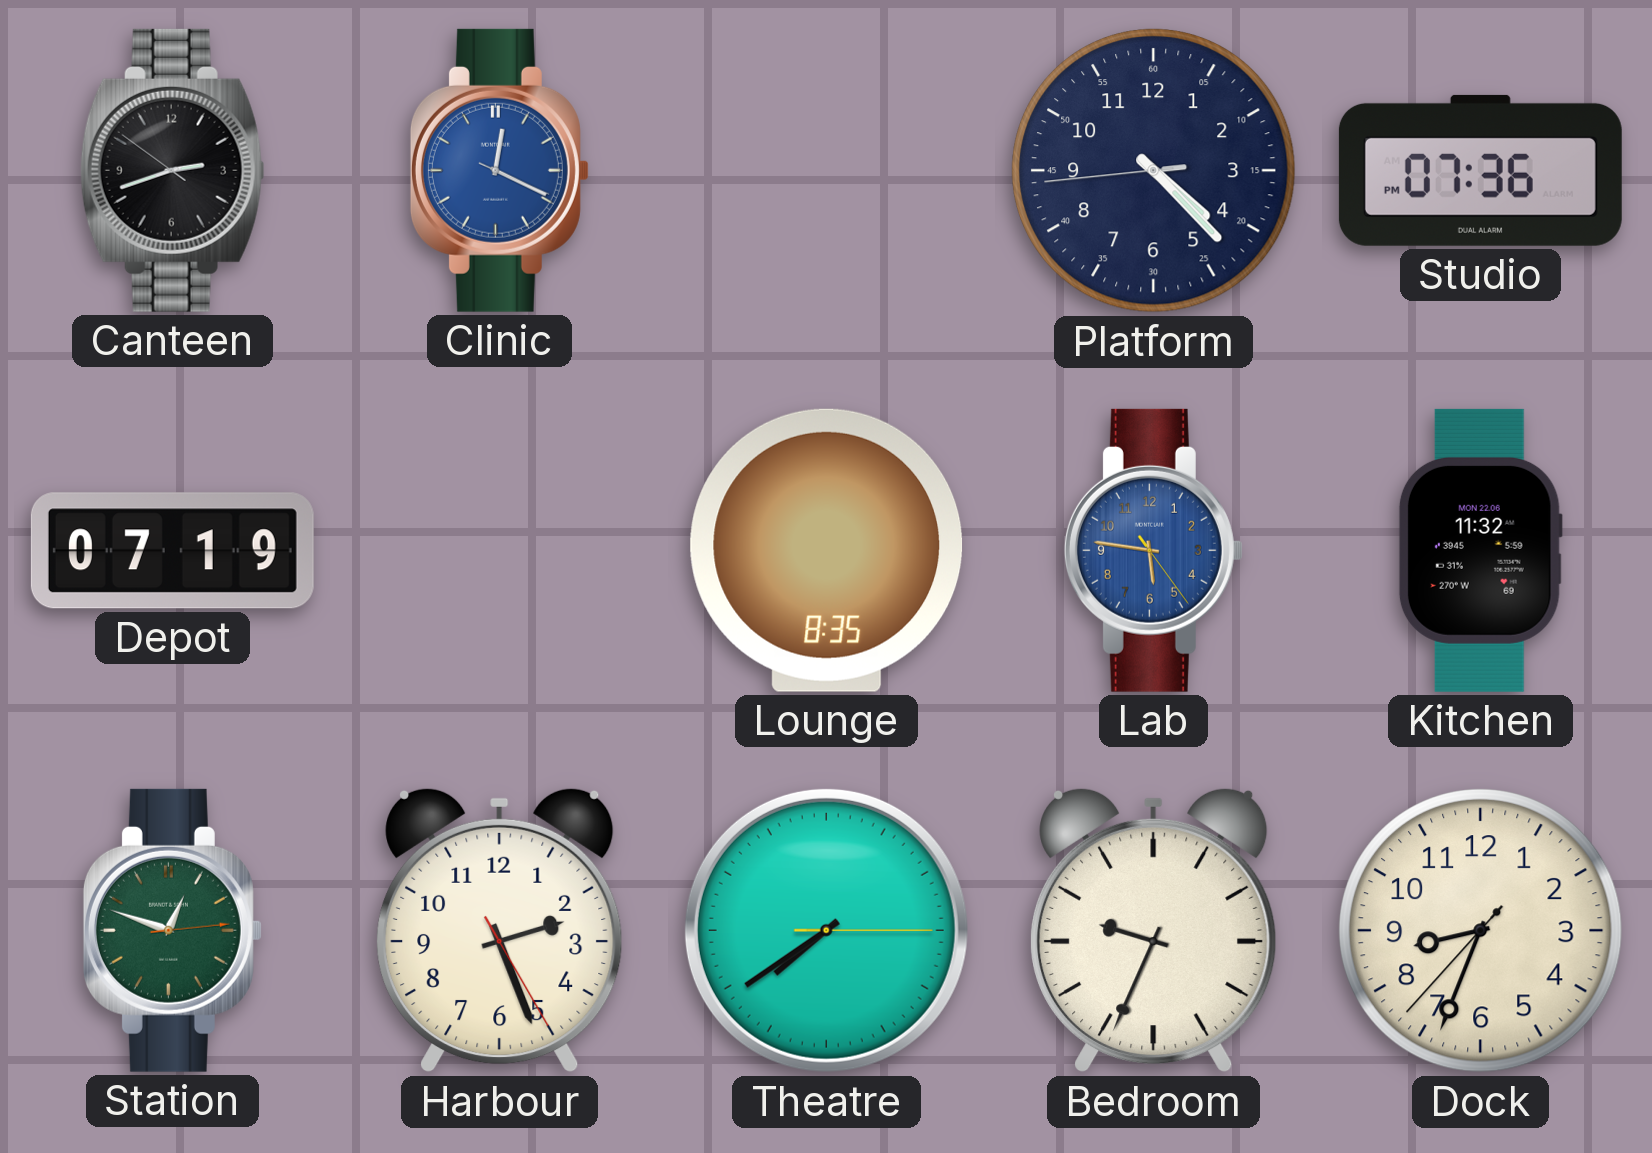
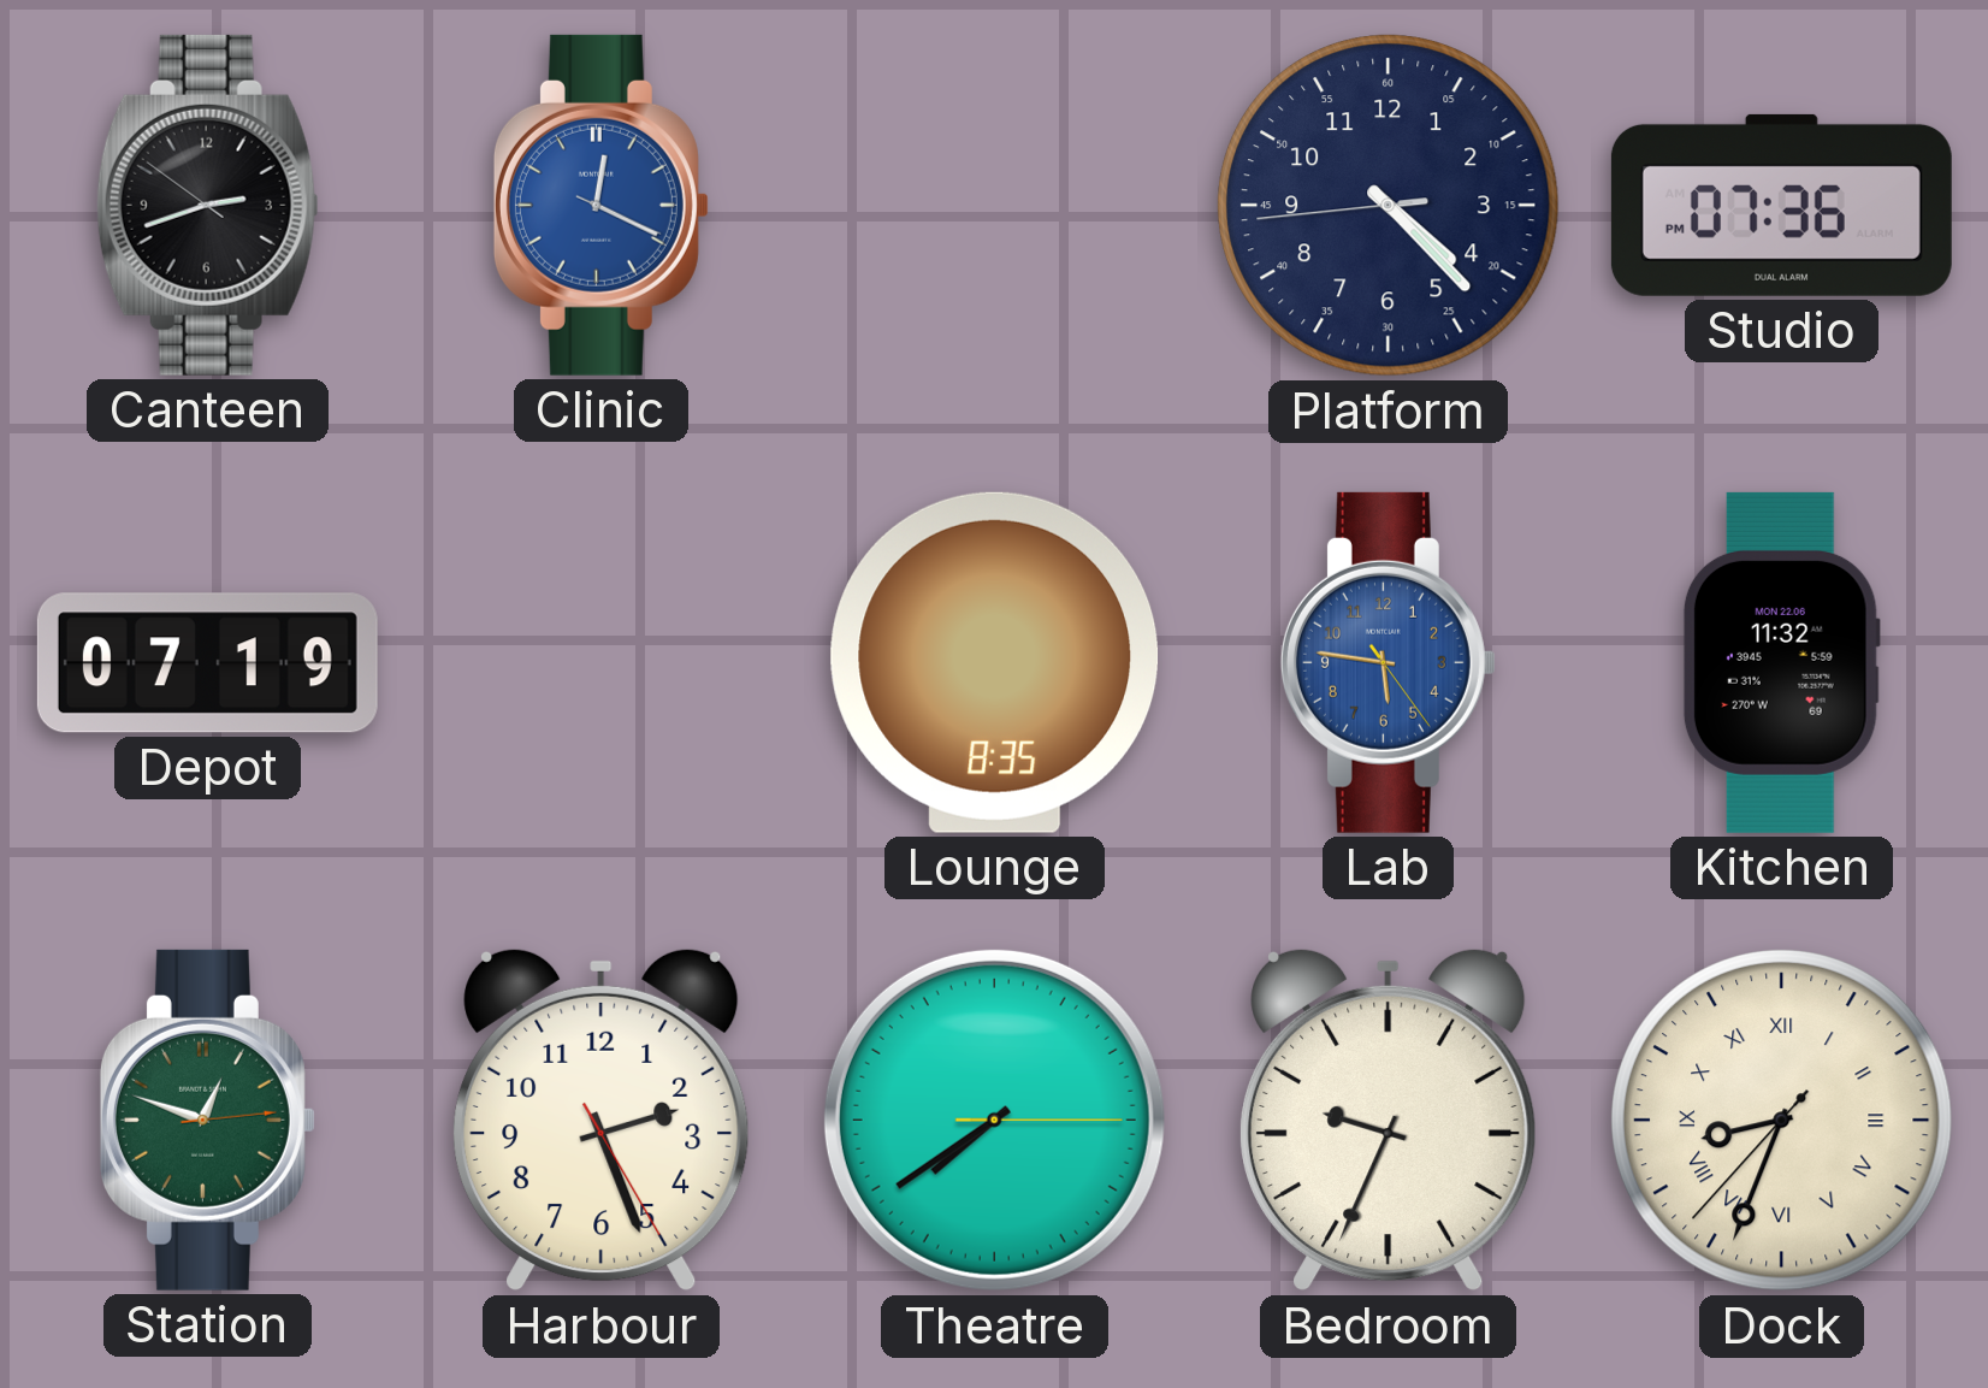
Dock numerals: Arabic -> Roman
